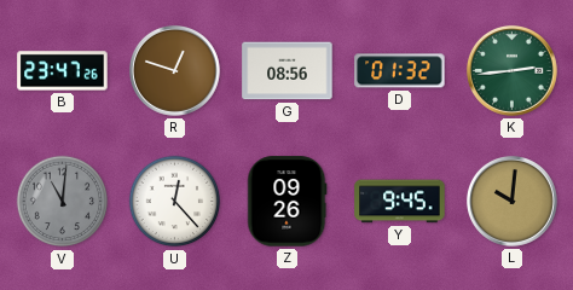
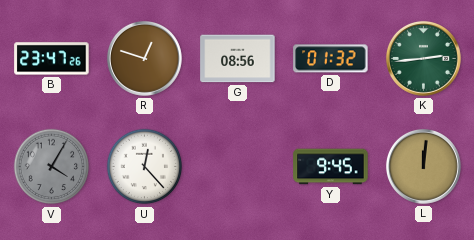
V: 11:01 -> 4:05
Z: 09:26 -> none
L: 10:01 -> 12:01
